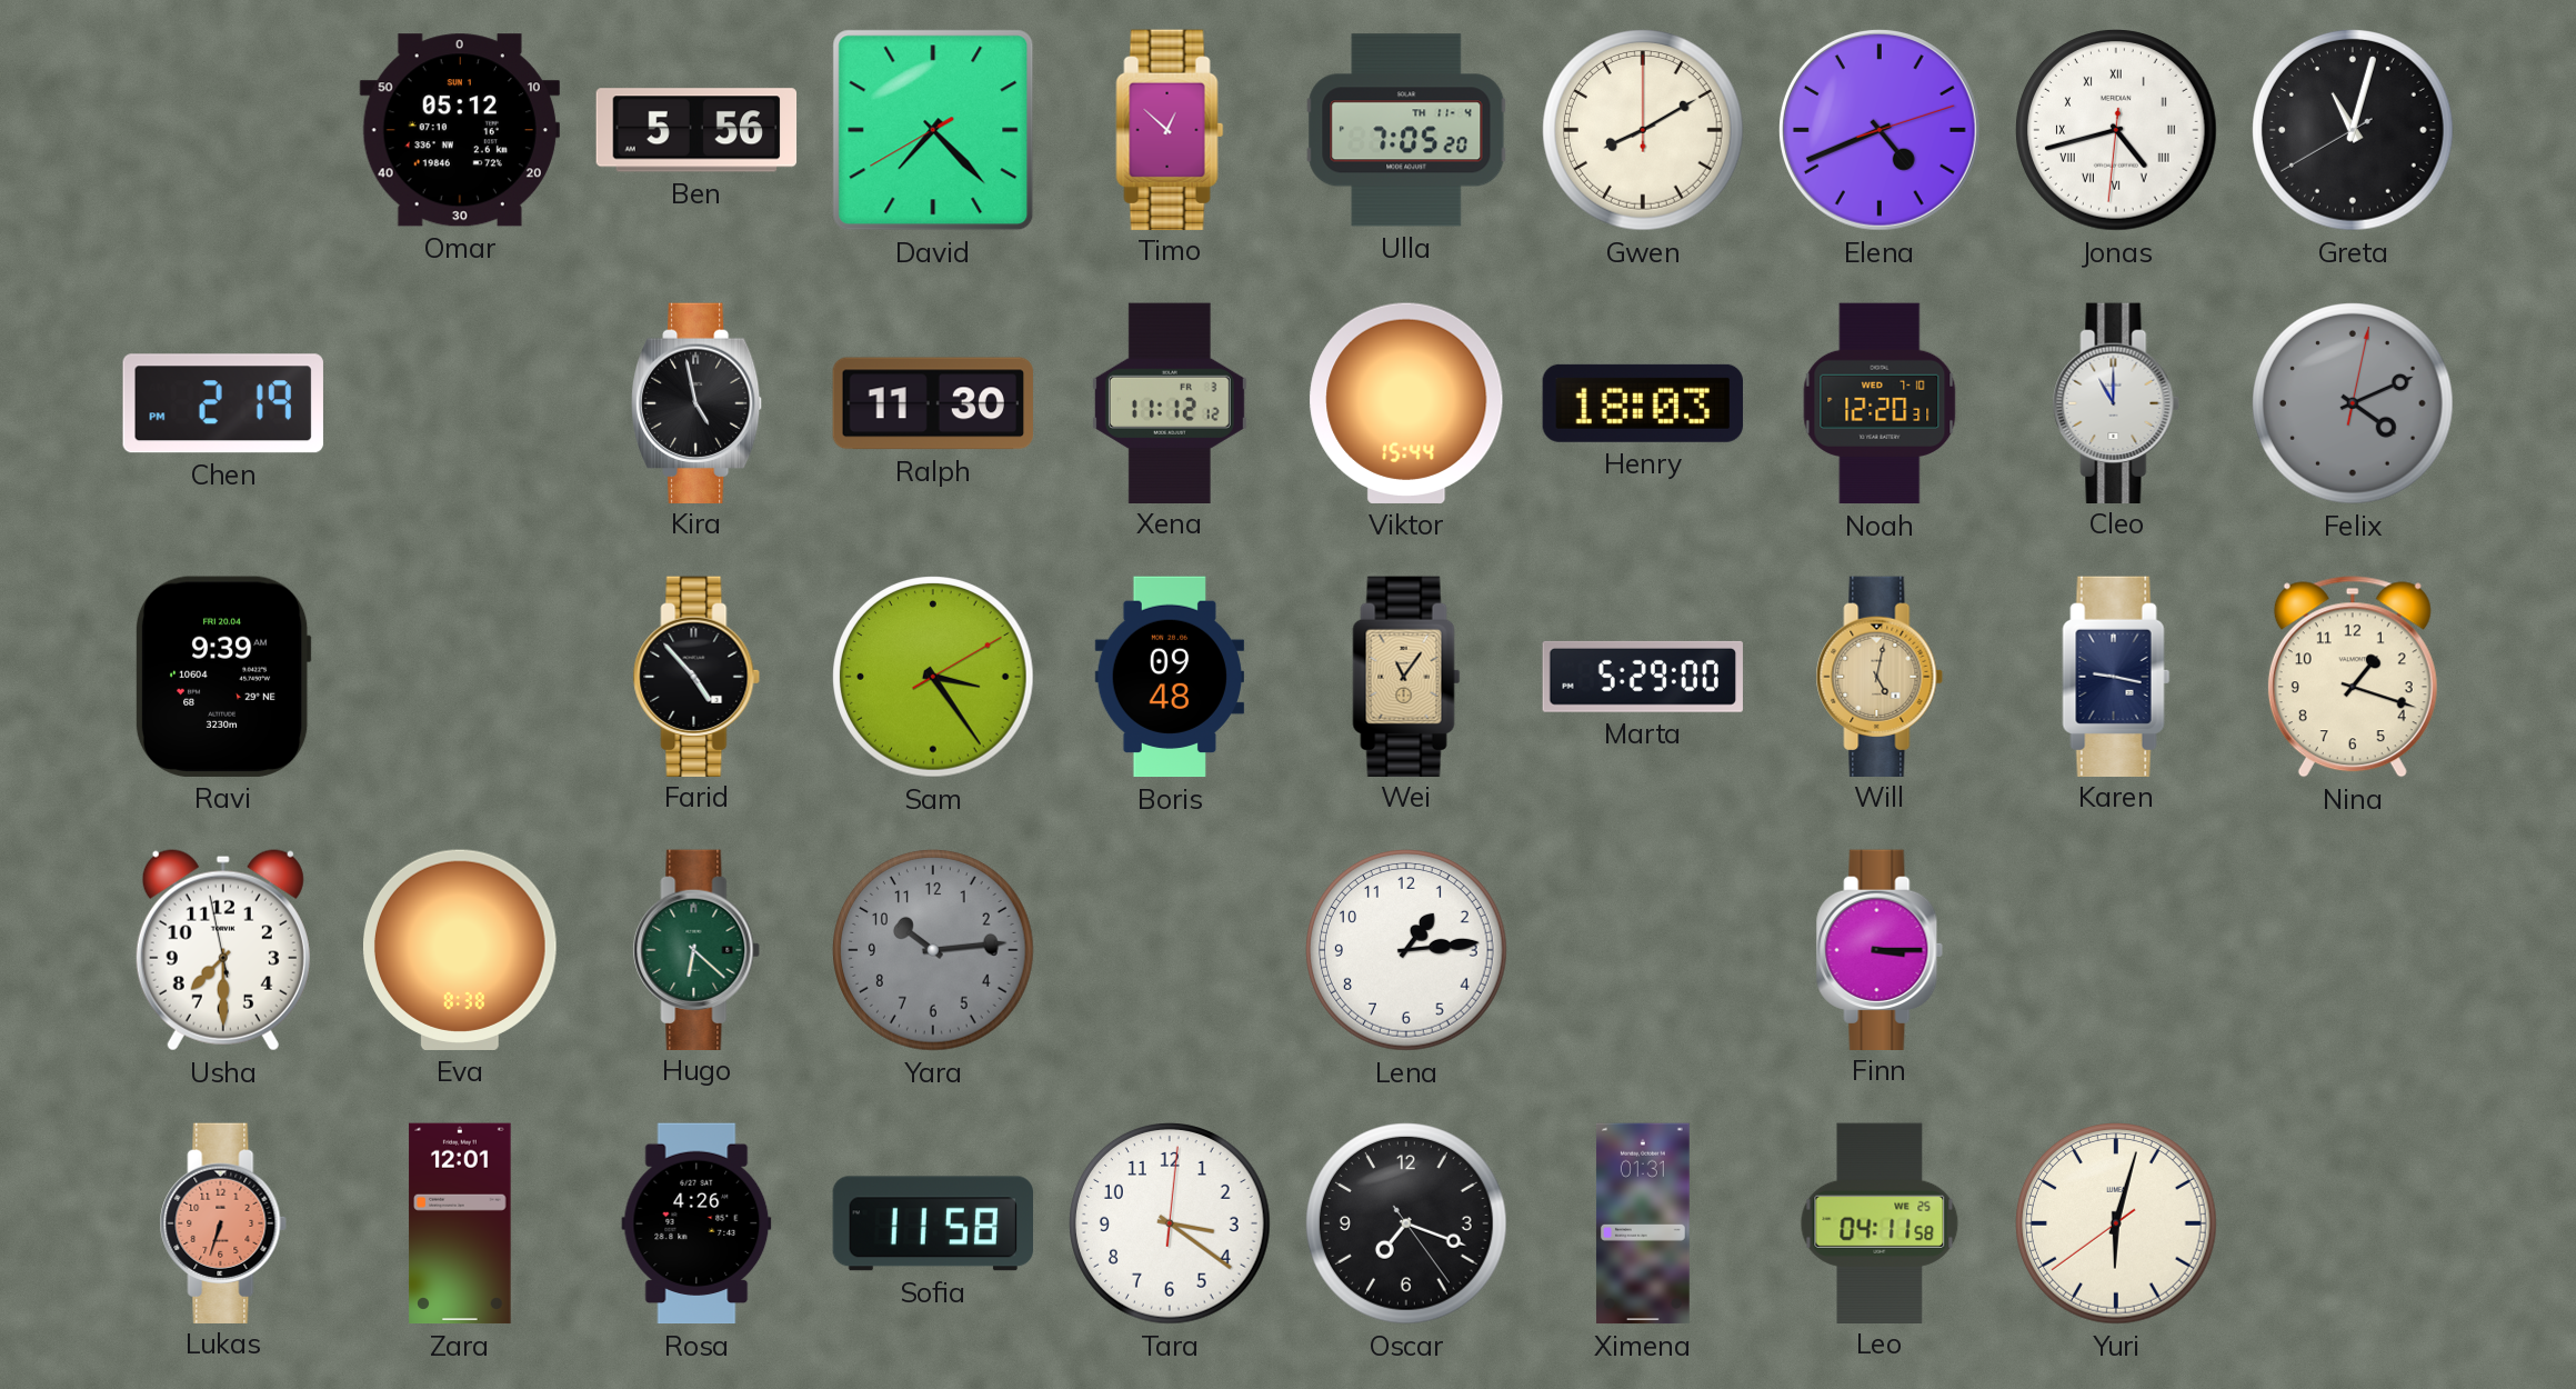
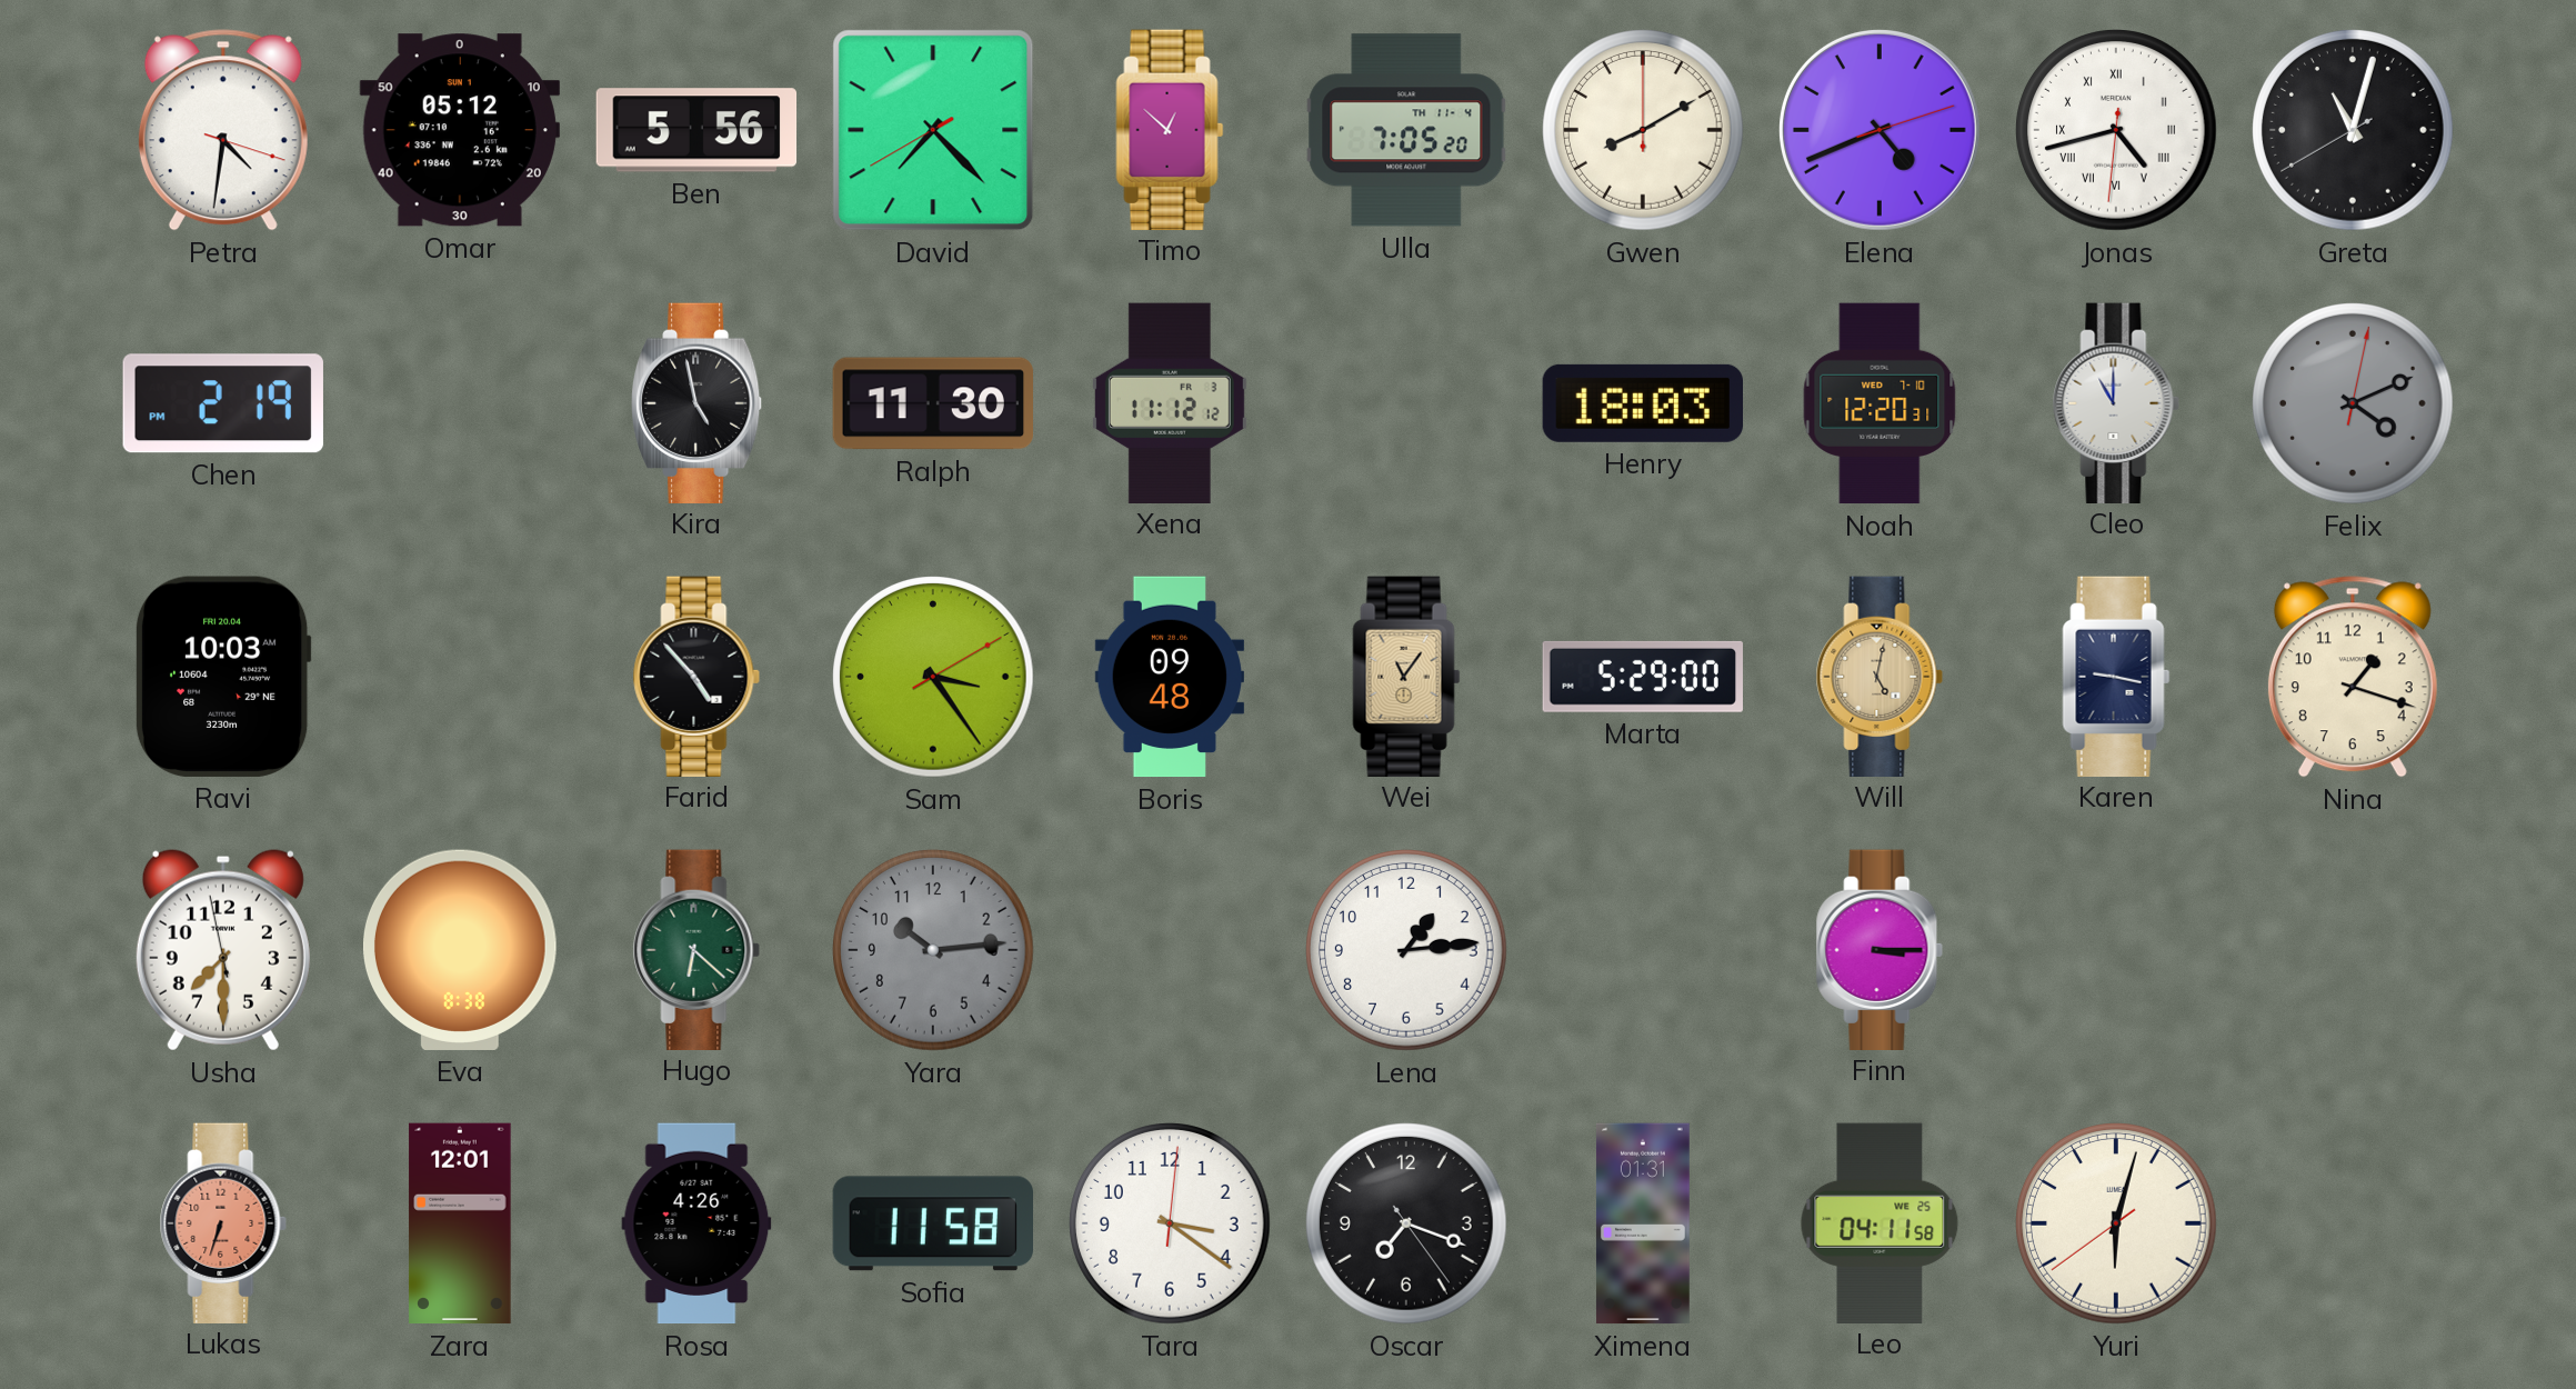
Petra: none -> 4:31
Viktor: 15:44 -> none
Ravi: 9:39 -> 10:03
